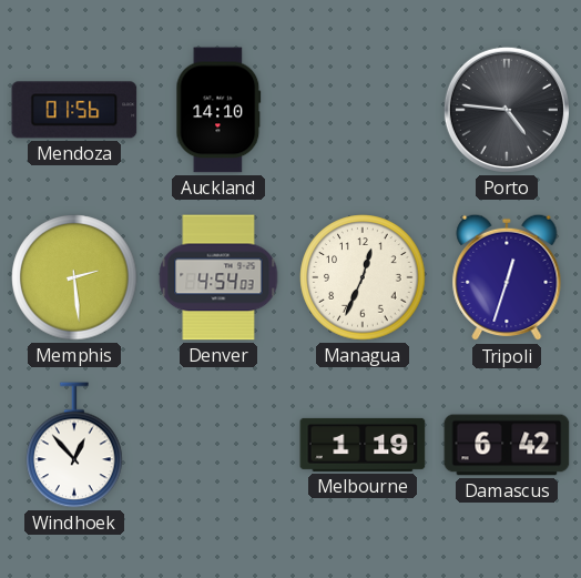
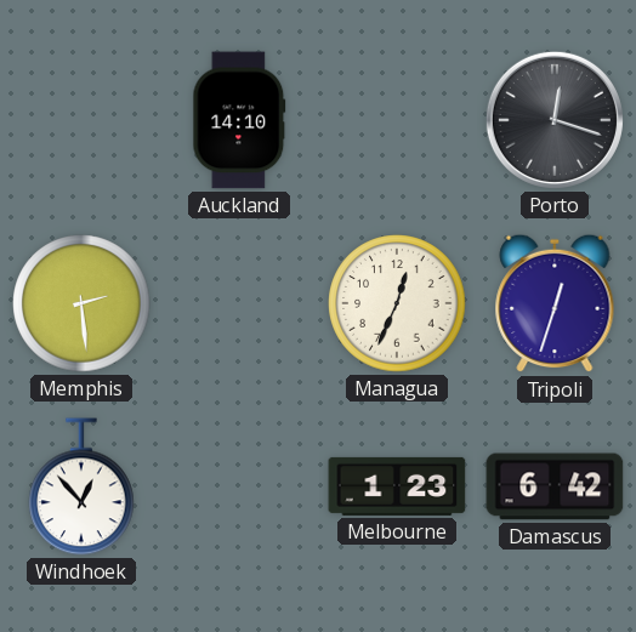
Mendoza: 01:56 -> none
Porto: 4:46 -> 12:18
Denver: 4:54 -> none
Melbourne: 1:19 -> 1:23
